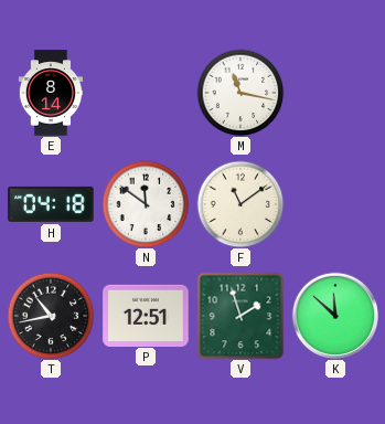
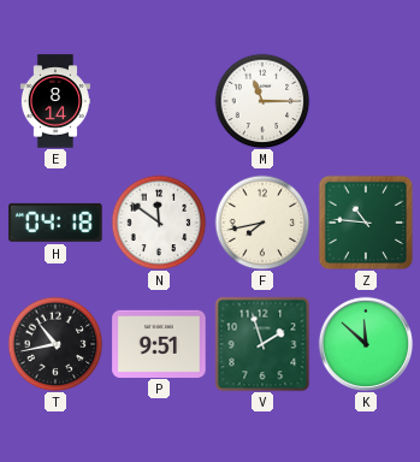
M: 11:17 -> 11:15
F: 11:09 -> 7:43
Z: none -> 10:46
P: 12:51 -> 9:51
